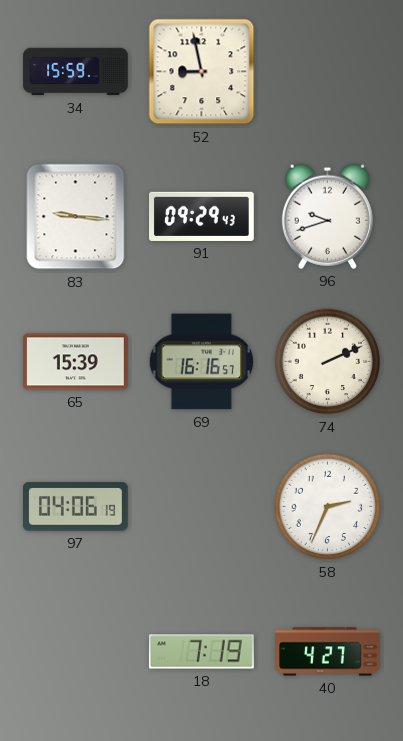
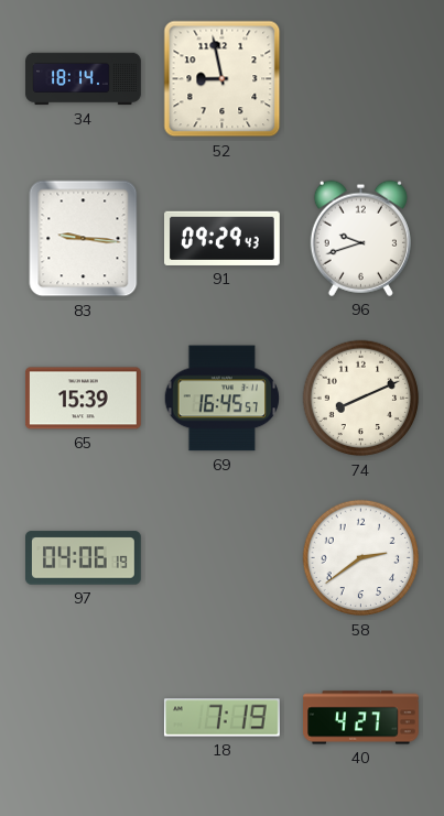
34: 15:59 -> 18:14
69: 16:16 -> 16:45
74: 2:11 -> 8:11
58: 2:34 -> 2:39
